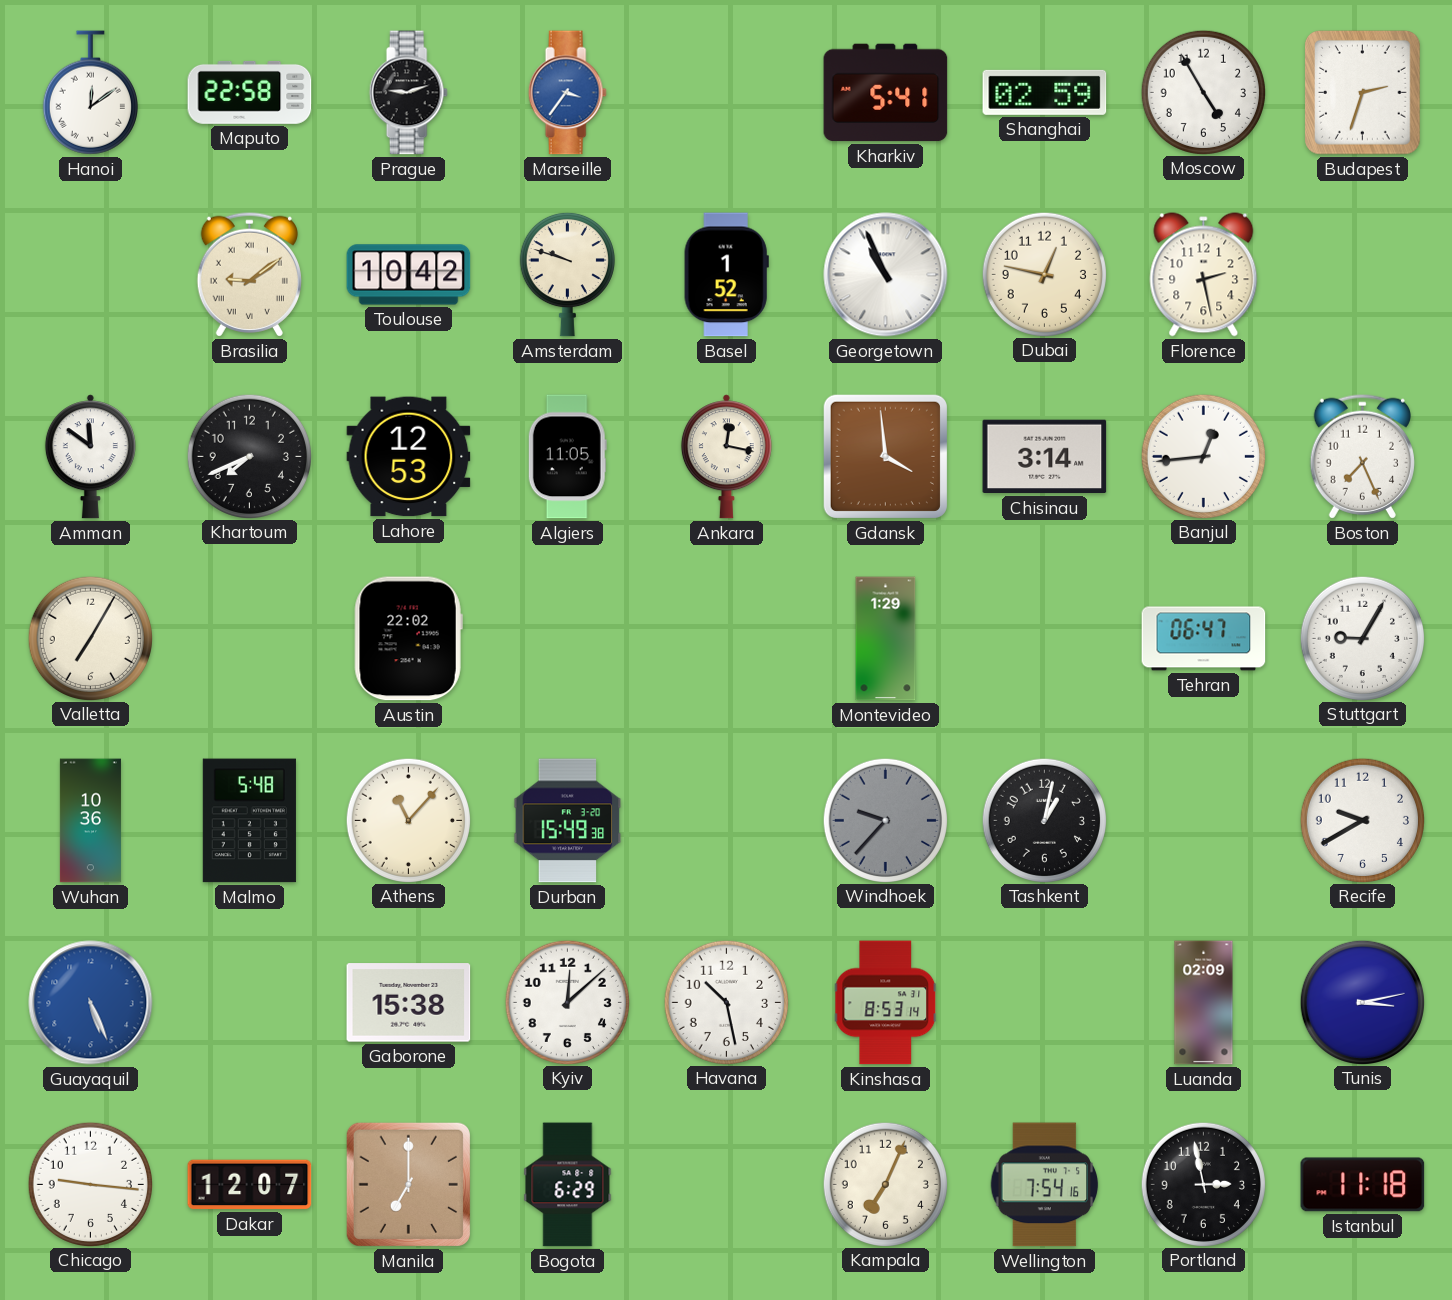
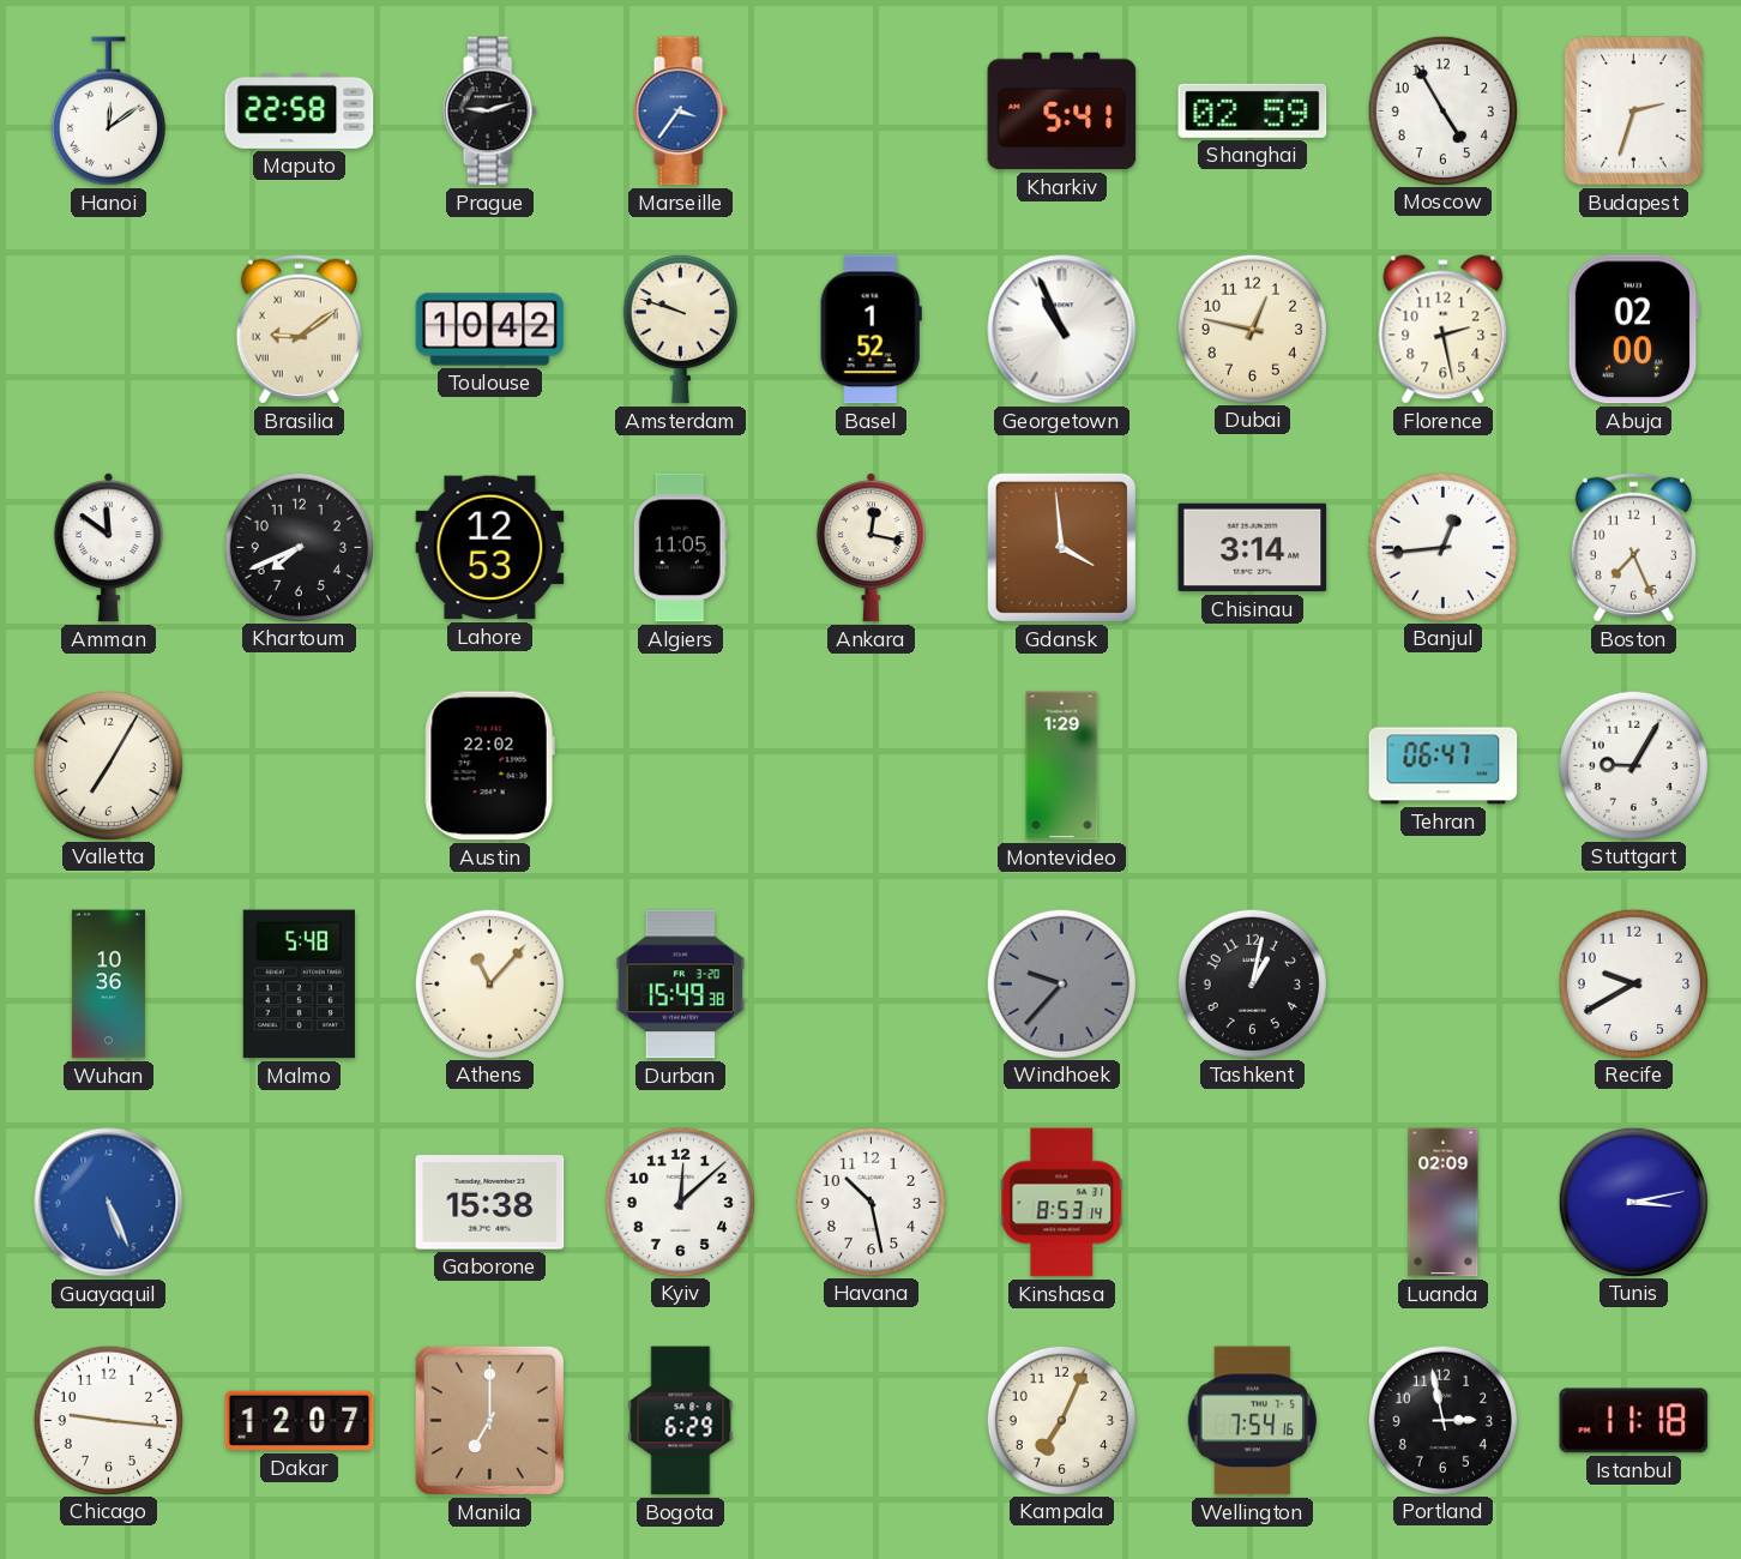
Abuja: none -> 02:00
